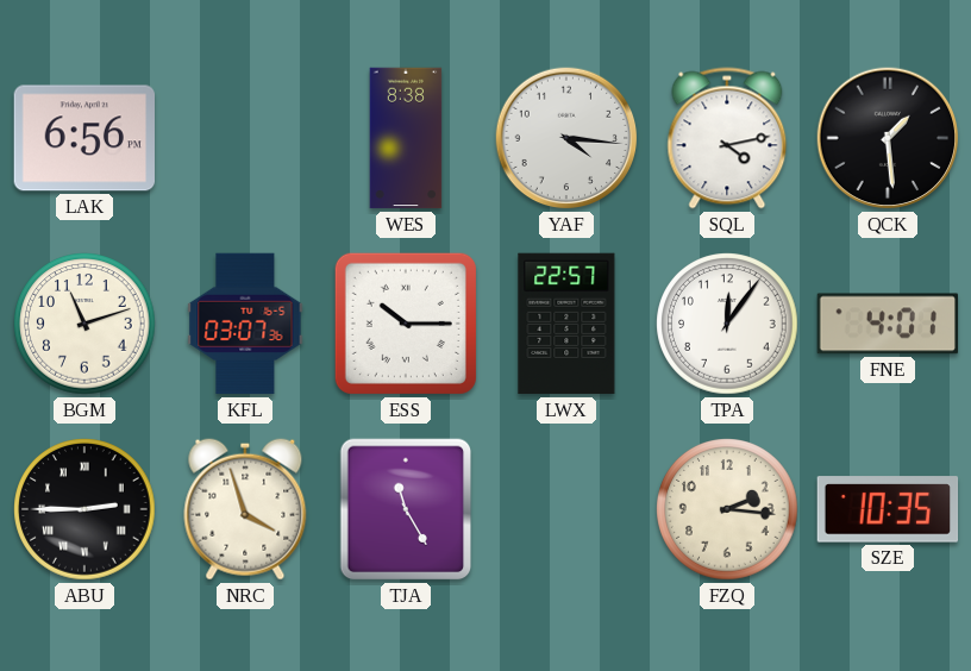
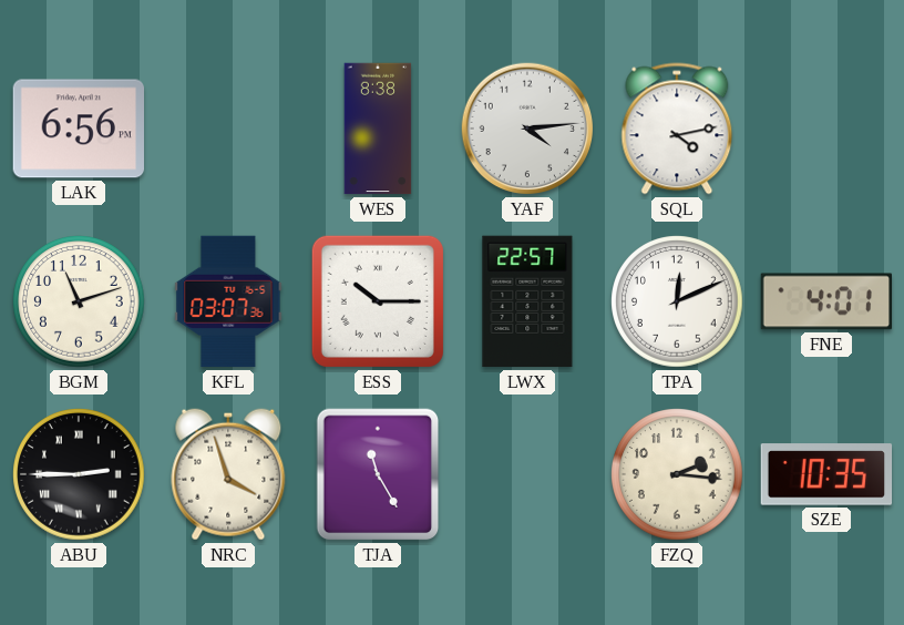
YAF: 4:16 -> 4:14
QCK: 1:29 -> none
TPA: 12:06 -> 12:11
